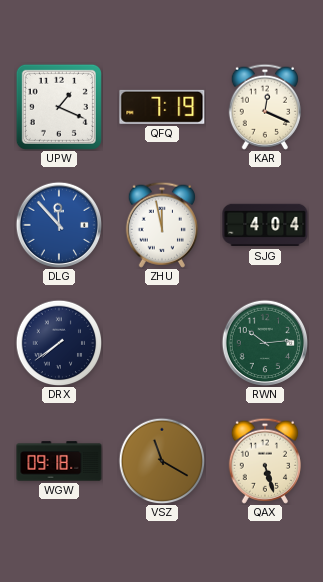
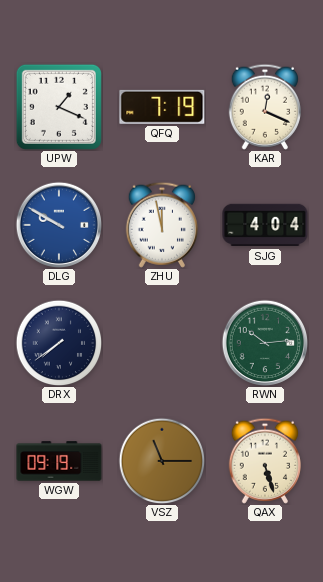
DLG: 11:53 -> 9:50
WGW: 09:18 -> 09:19
VSZ: 11:20 -> 11:15
